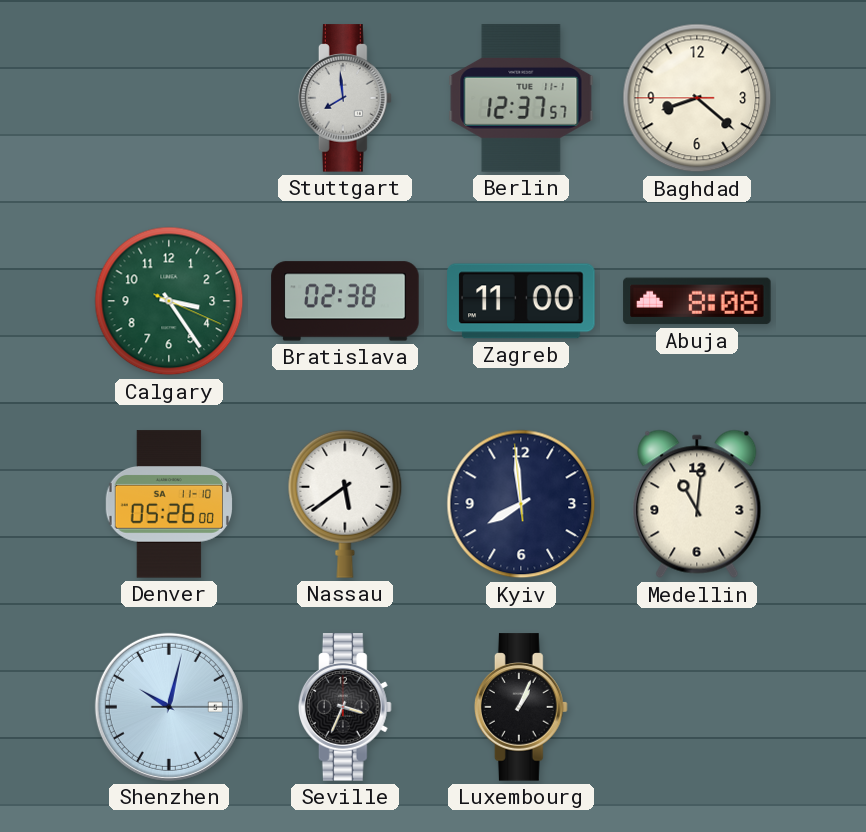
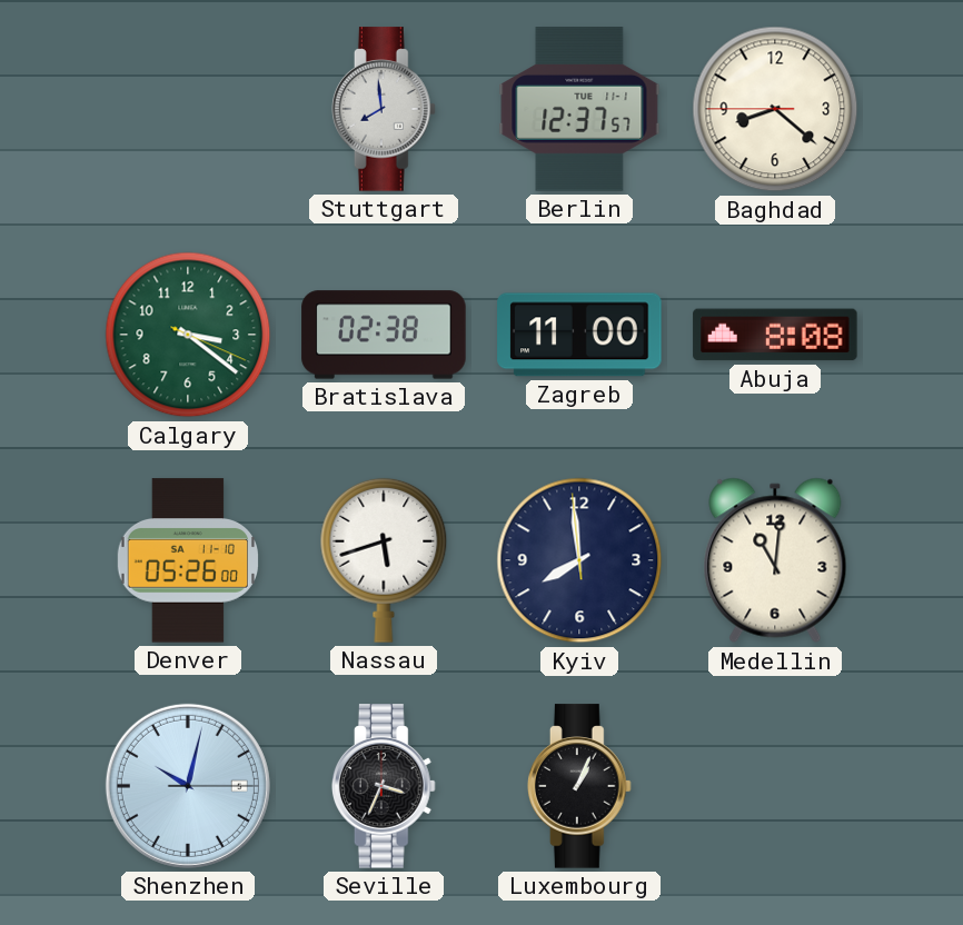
Calgary: 3:24 -> 3:21
Nassau: 5:39 -> 5:42
